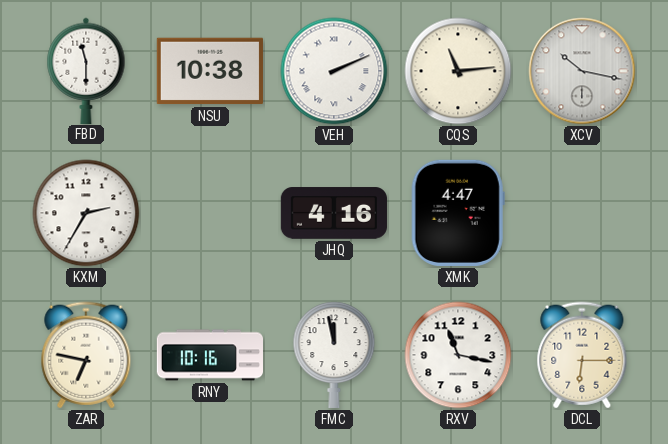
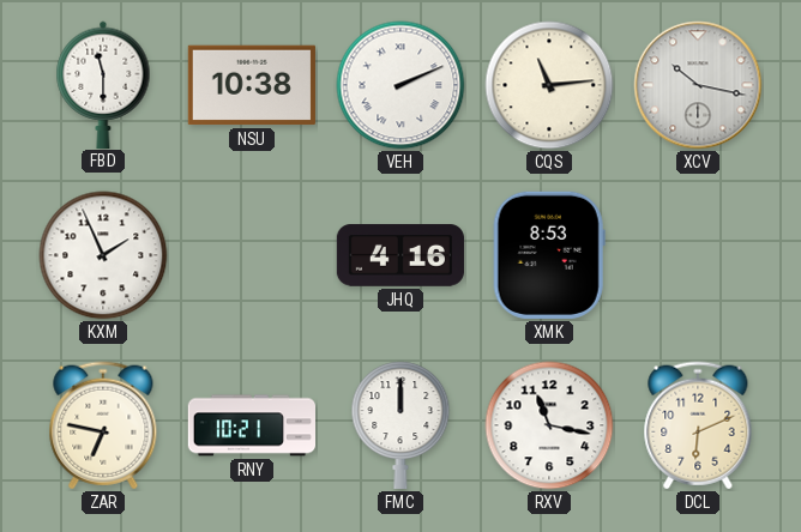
KXM: 2:35 -> 1:56
XMK: 4:47 -> 8:53
RNY: 10:16 -> 10:21
FMC: 11:58 -> 12:00
DCL: 6:15 -> 6:11
